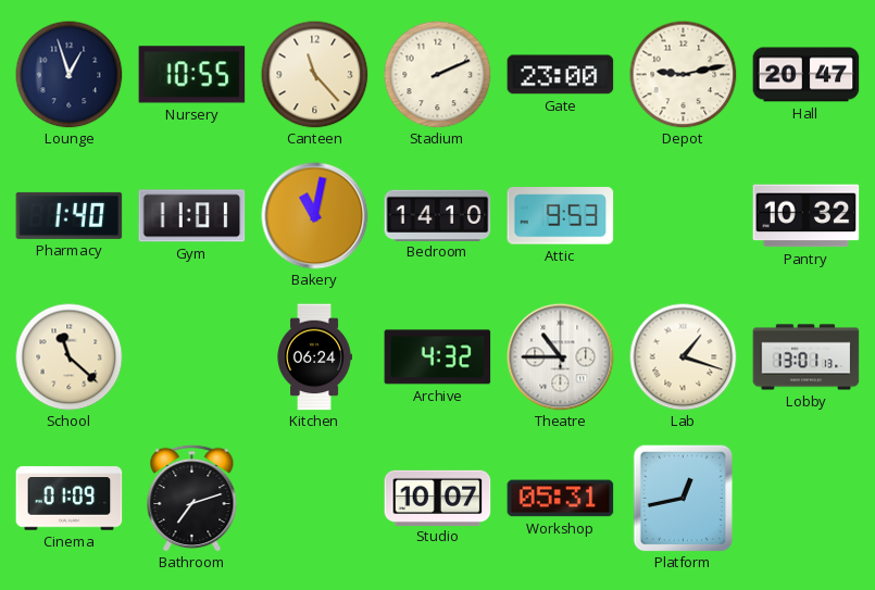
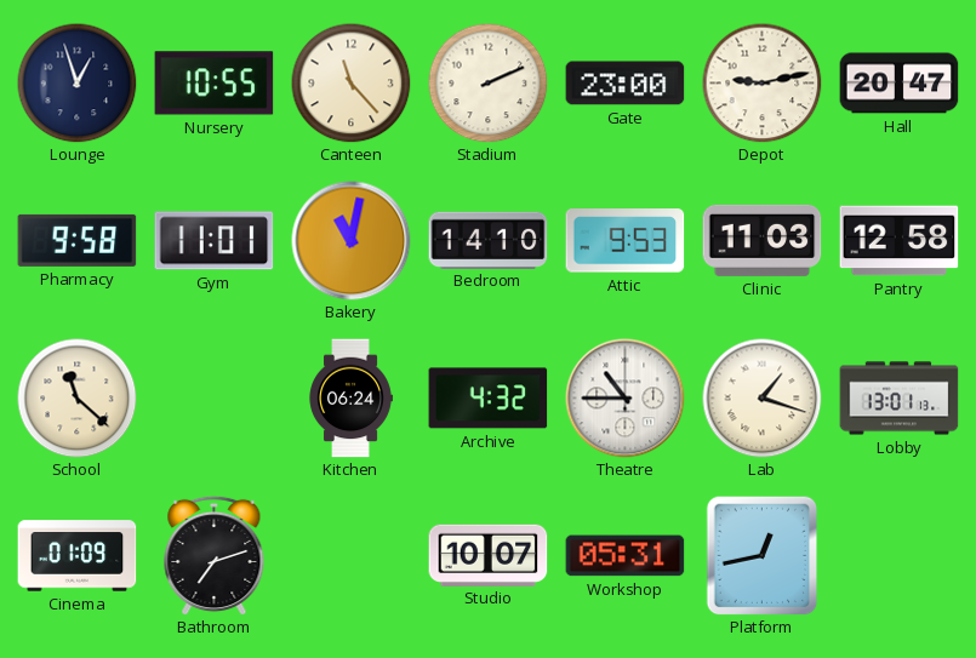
Pharmacy: 1:40 -> 9:58
Clinic: none -> 11:03
Pantry: 10:32 -> 12:58
